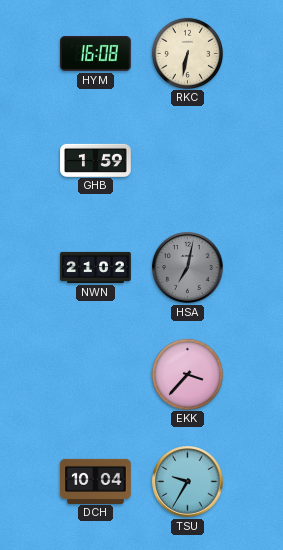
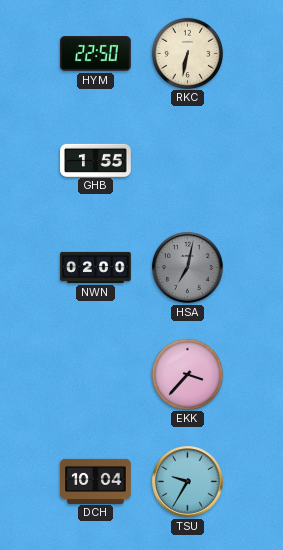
HYM: 16:08 -> 22:50
GHB: 1:59 -> 1:55
NWN: 21:02 -> 02:00
